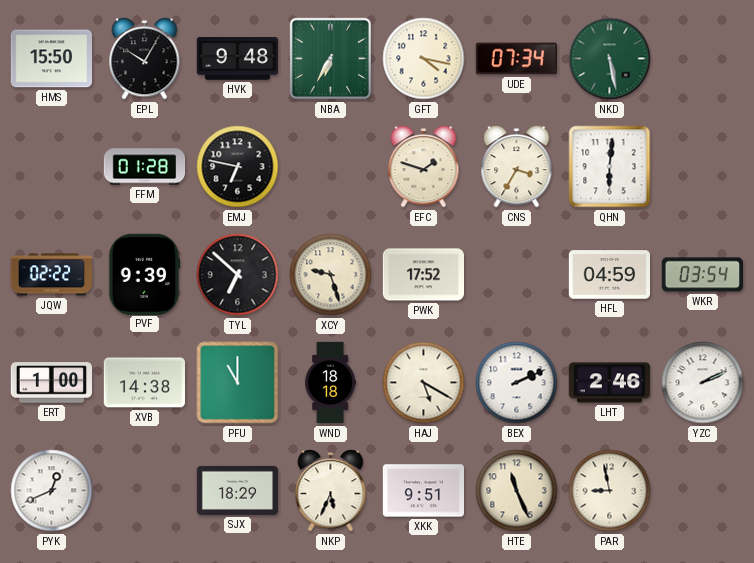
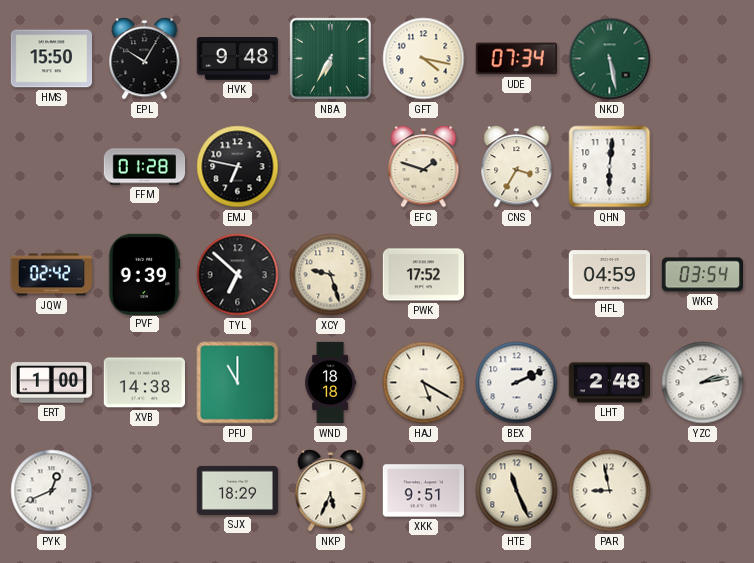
JQW: 02:22 -> 02:42
LHT: 2:46 -> 2:48
YZC: 2:11 -> 2:13
